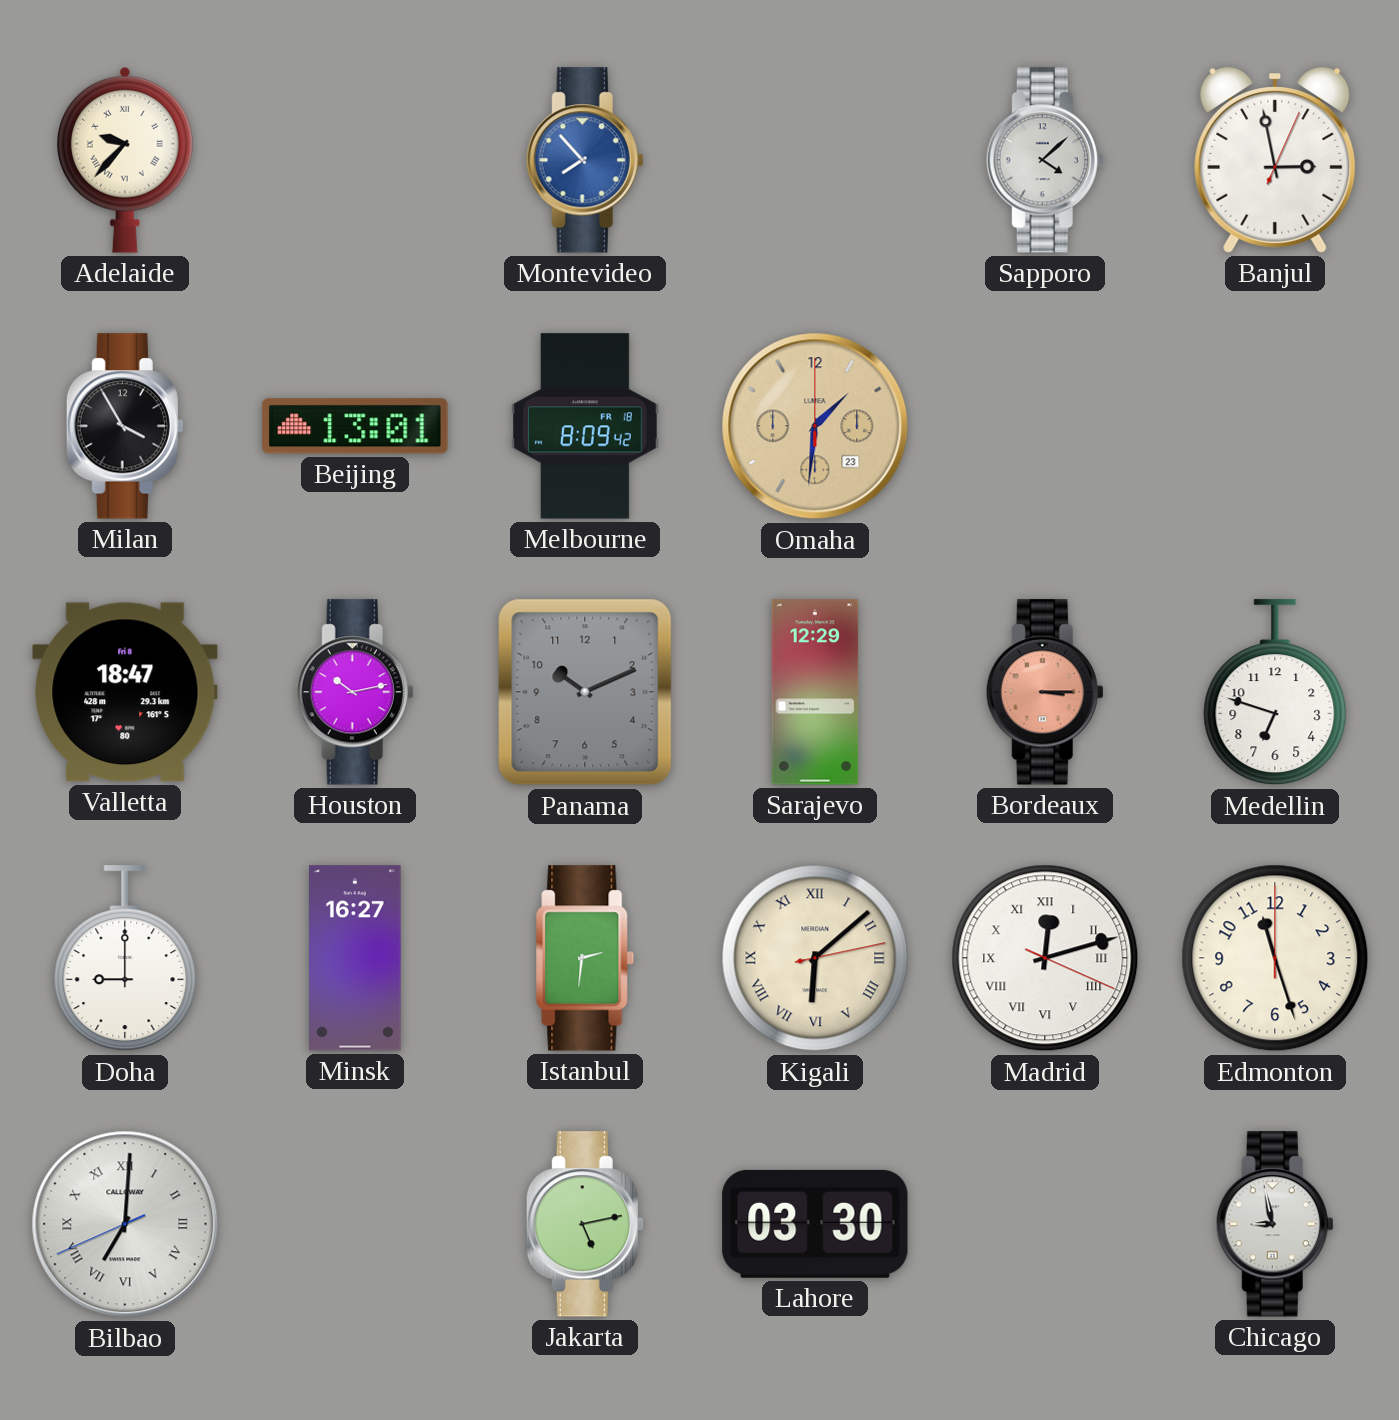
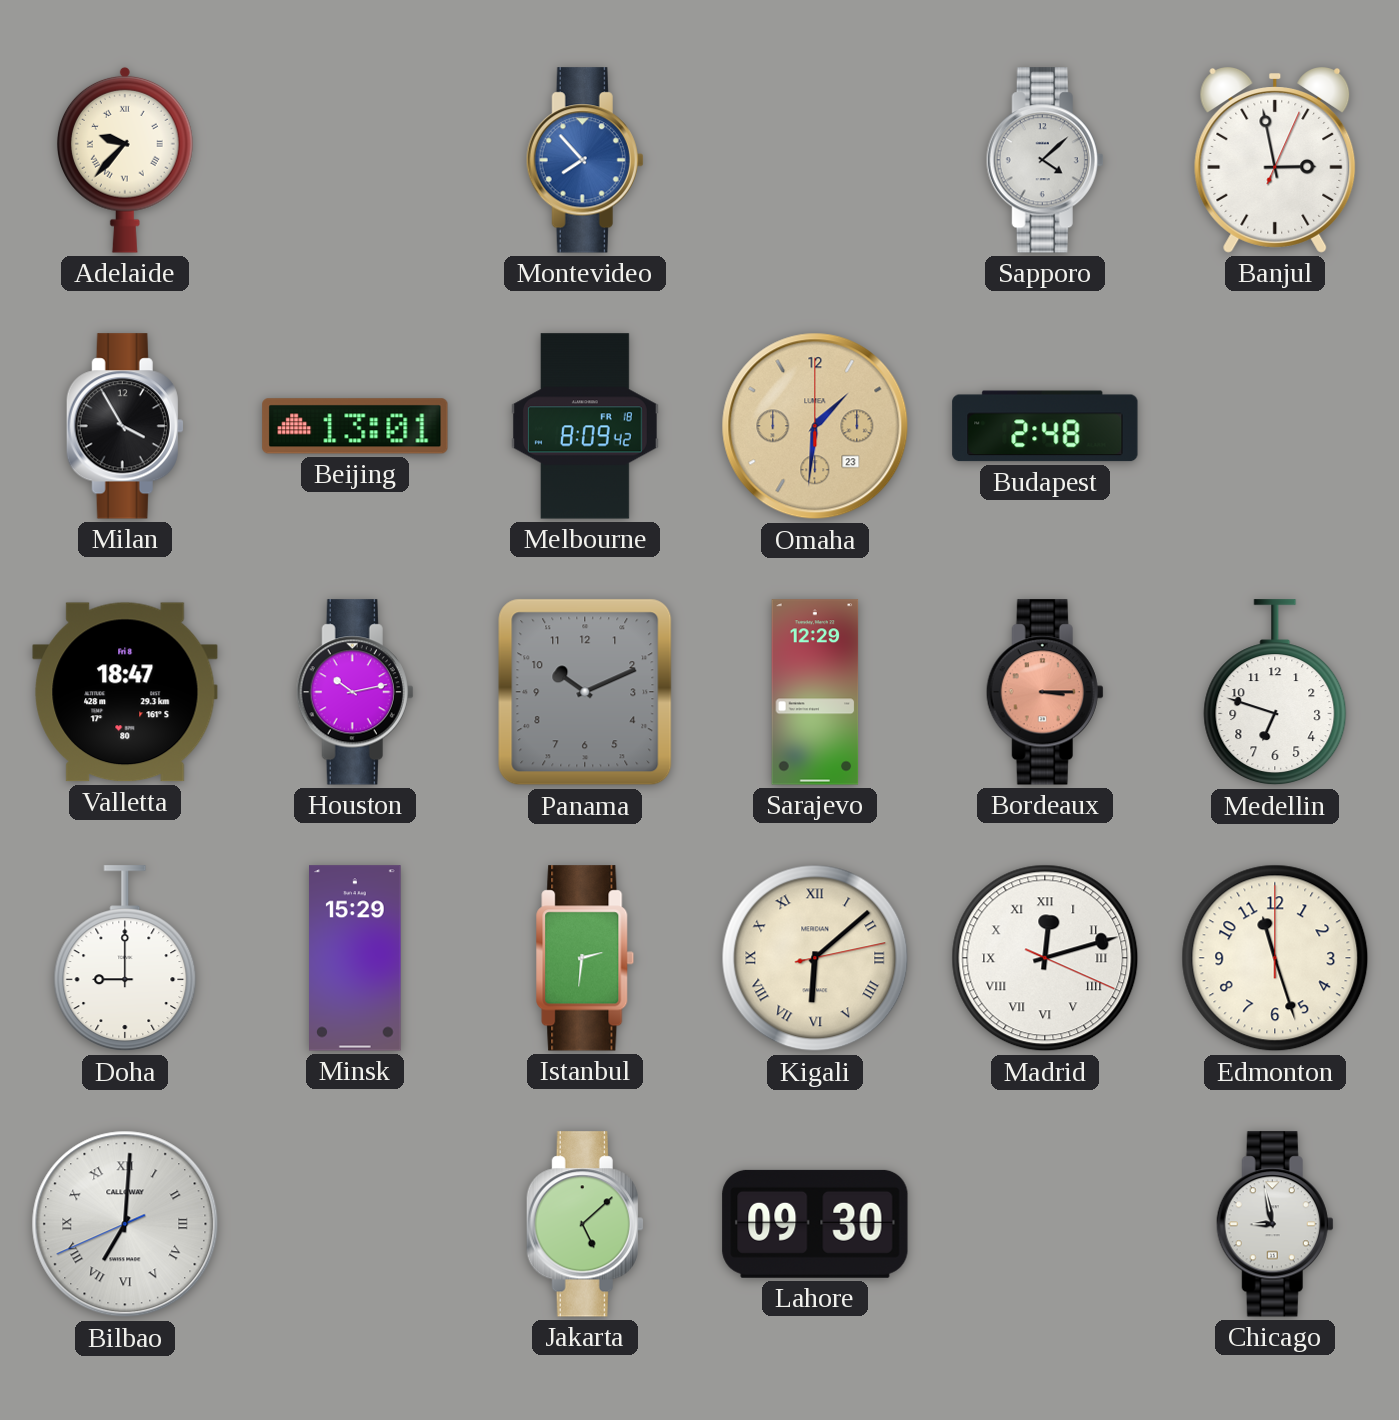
Budapest: none -> 2:48
Minsk: 16:27 -> 15:29
Jakarta: 5:13 -> 5:08
Lahore: 03:30 -> 09:30
